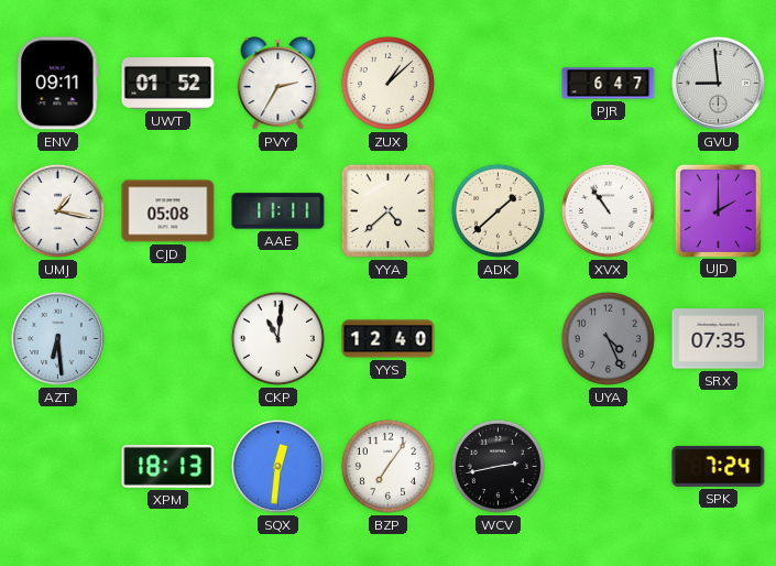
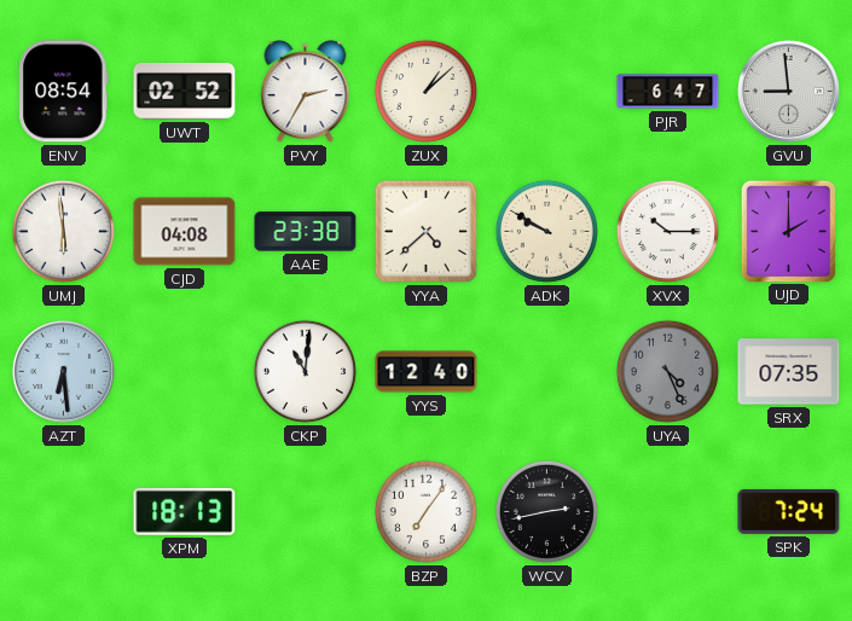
ENV: 09:11 -> 08:54
UWT: 01:52 -> 02:52
UMJ: 1:17 -> 5:59
CJD: 05:08 -> 04:08
AAE: 11:11 -> 23:38
ADK: 1:38 -> 9:50
XVX: 10:54 -> 10:15
SQX: 12:31 -> none
